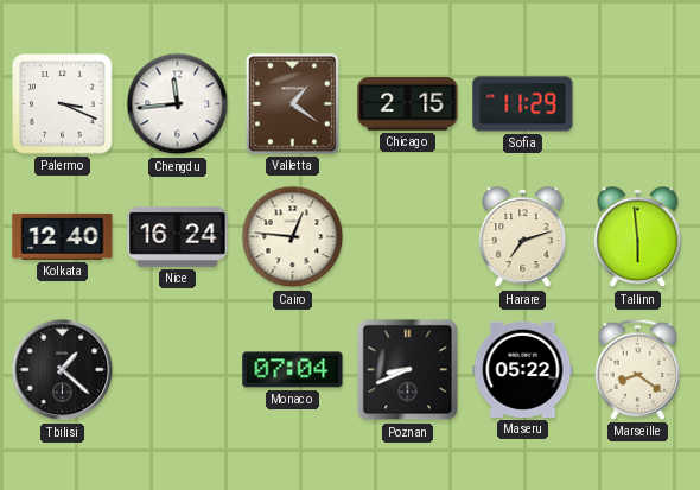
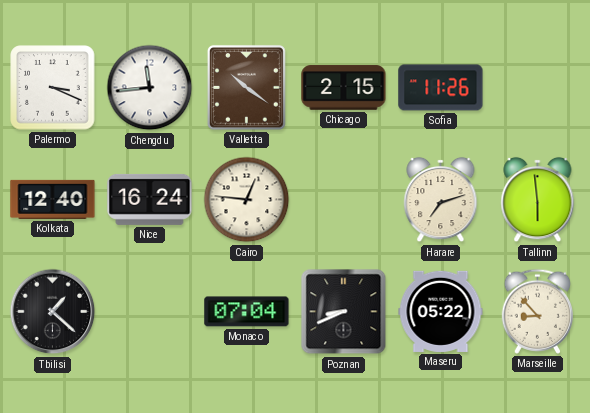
Valletta: 1:21 -> 10:21
Sofia: 11:29 -> 11:26
Marseille: 8:21 -> 8:53
